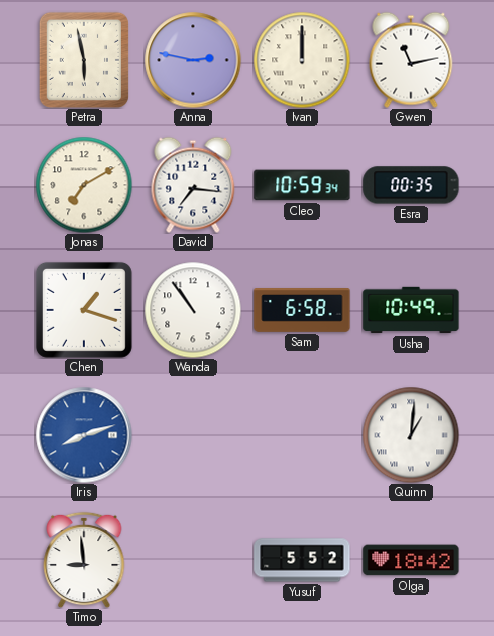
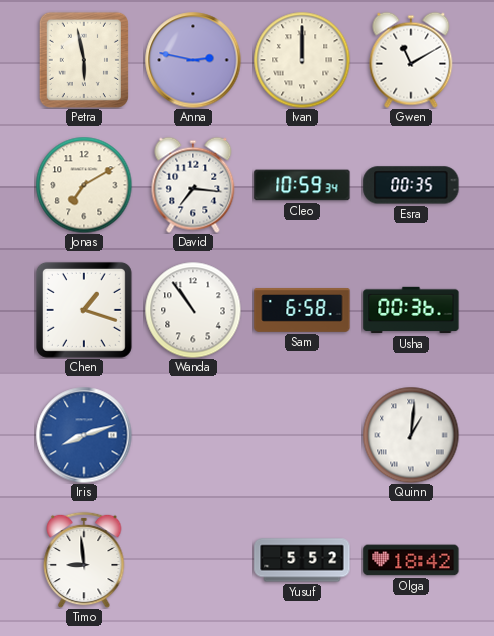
Gwen: 11:13 -> 11:10
Usha: 10:49 -> 00:36
